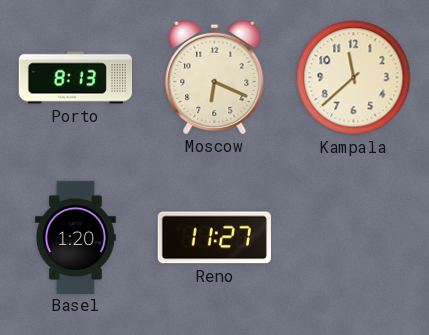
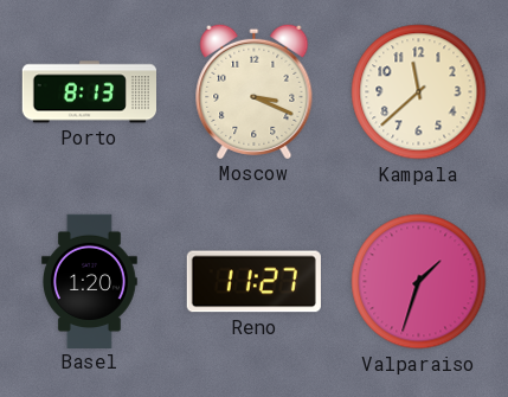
Moscow: 6:19 -> 3:19
Valparaiso: none -> 1:33
